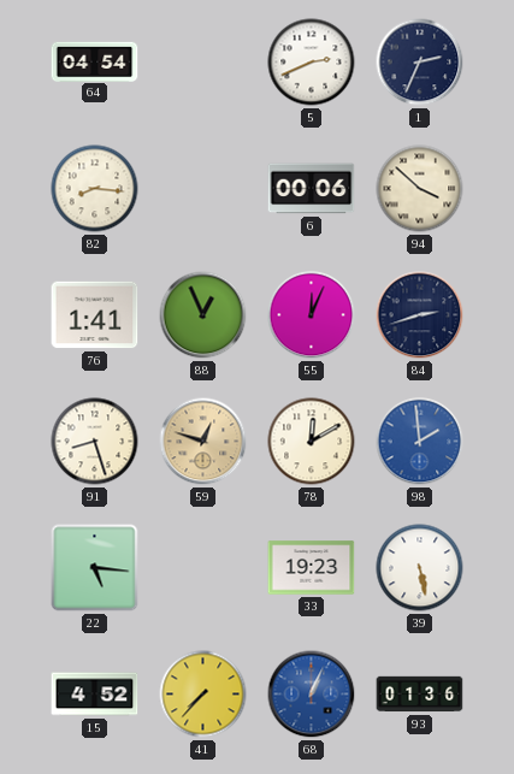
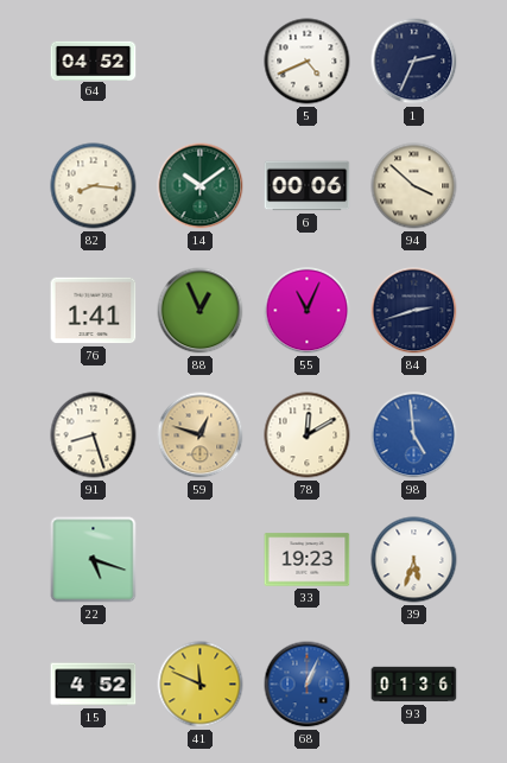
64: 04:54 -> 04:52
5: 2:41 -> 4:41
14: none -> 10:09
55: 12:04 -> 11:04
98: 1:59 -> 4:59
22: 5:16 -> 5:18
39: 5:28 -> 5:33
41: 7:37 -> 11:49
